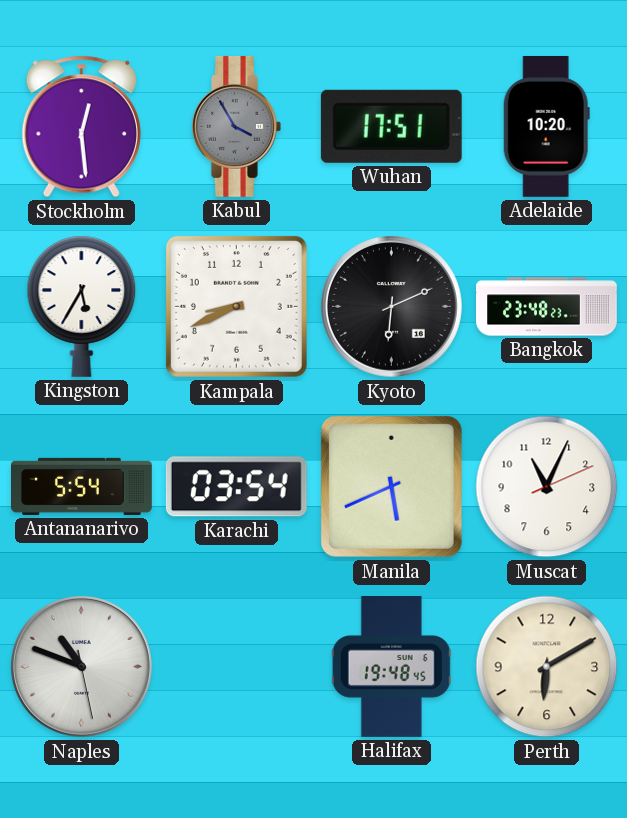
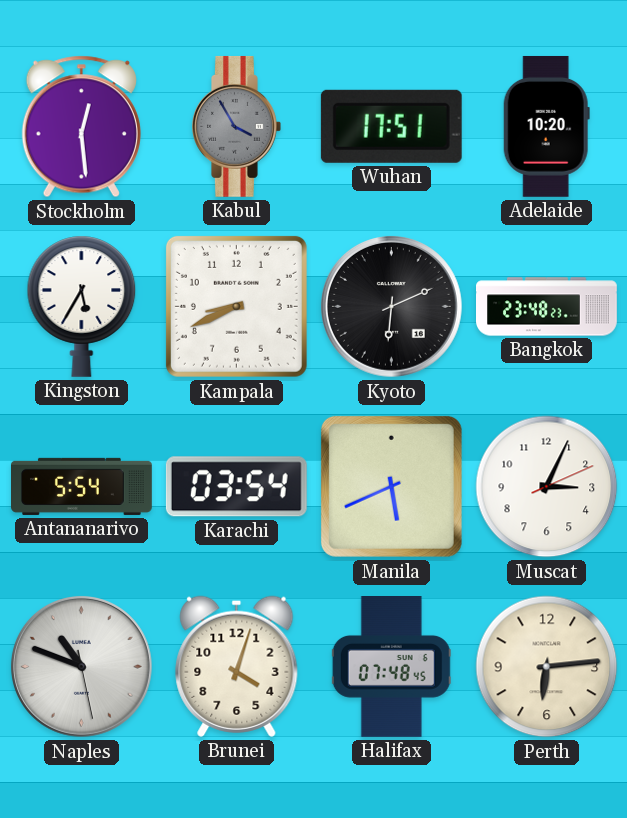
Muscat: 11:04 -> 3:04
Brunei: none -> 4:03
Halifax: 19:48 -> 07:48
Perth: 6:10 -> 6:14
